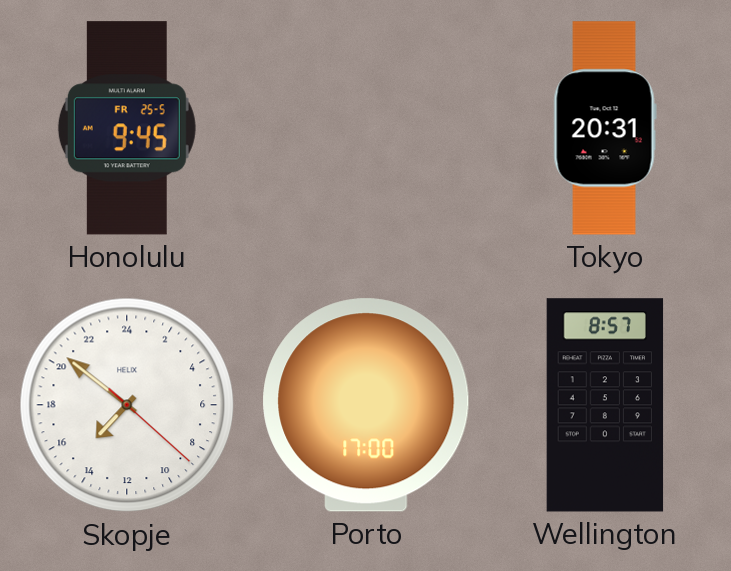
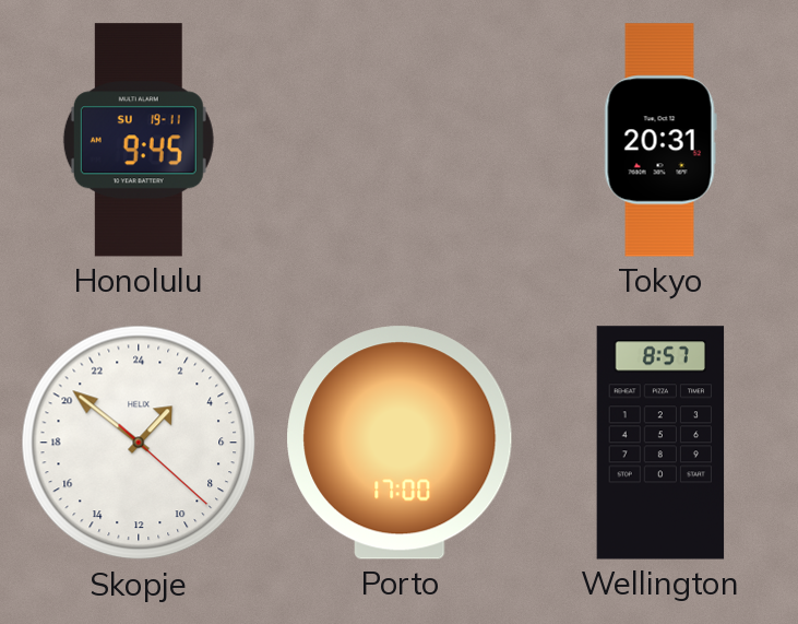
Honolulu date: FR 25-5 -> SU 19-11
Skopje: 14:51 -> 2:51
